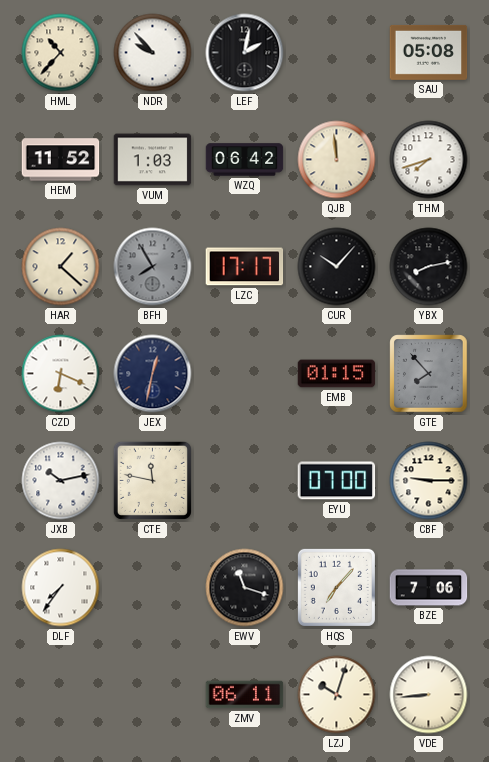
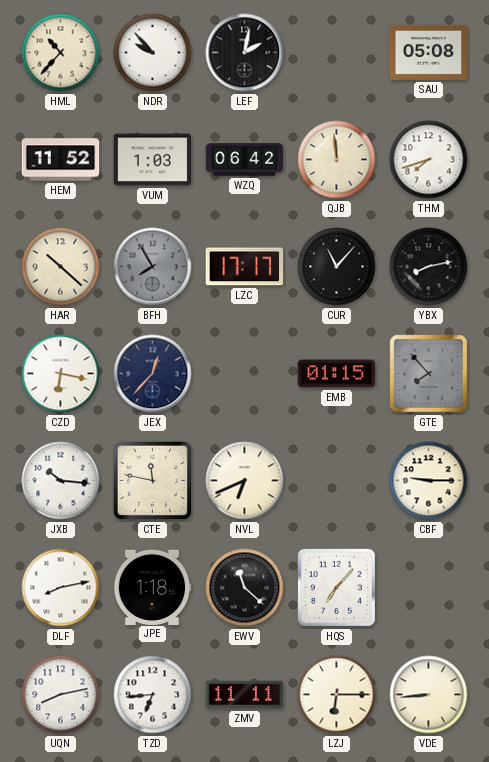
HAR: 1:22 -> 10:22
CUR: 10:07 -> 11:07
CZD: 6:19 -> 6:17
JEX: 12:32 -> 12:37
JXB: 10:13 -> 10:16
NVL: none -> 6:41
EYU: 07:00 -> none
DLF: 7:36 -> 8:13
JPE: none -> 1:18
EWV: 11:18 -> 11:22
BZE: 7:06 -> none
UQN: none -> 8:13
TZD: none -> 6:44
ZMV: 06:11 -> 11:11
LZJ: 10:03 -> 6:15
